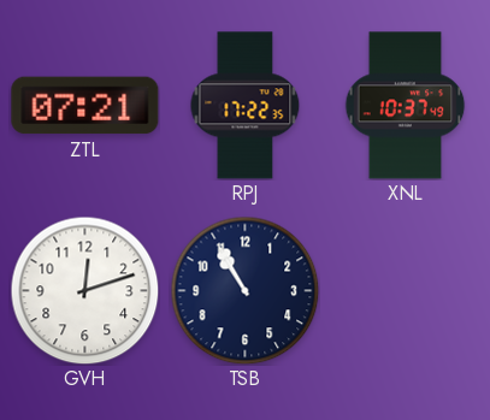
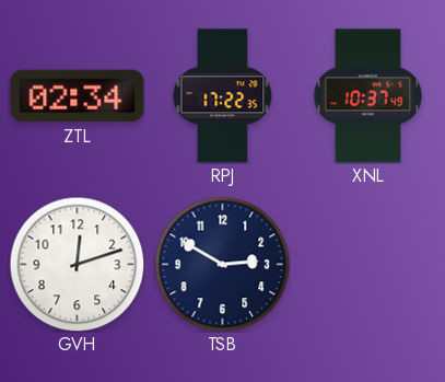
ZTL: 07:21 -> 02:34
TSB: 10:55 -> 2:50
